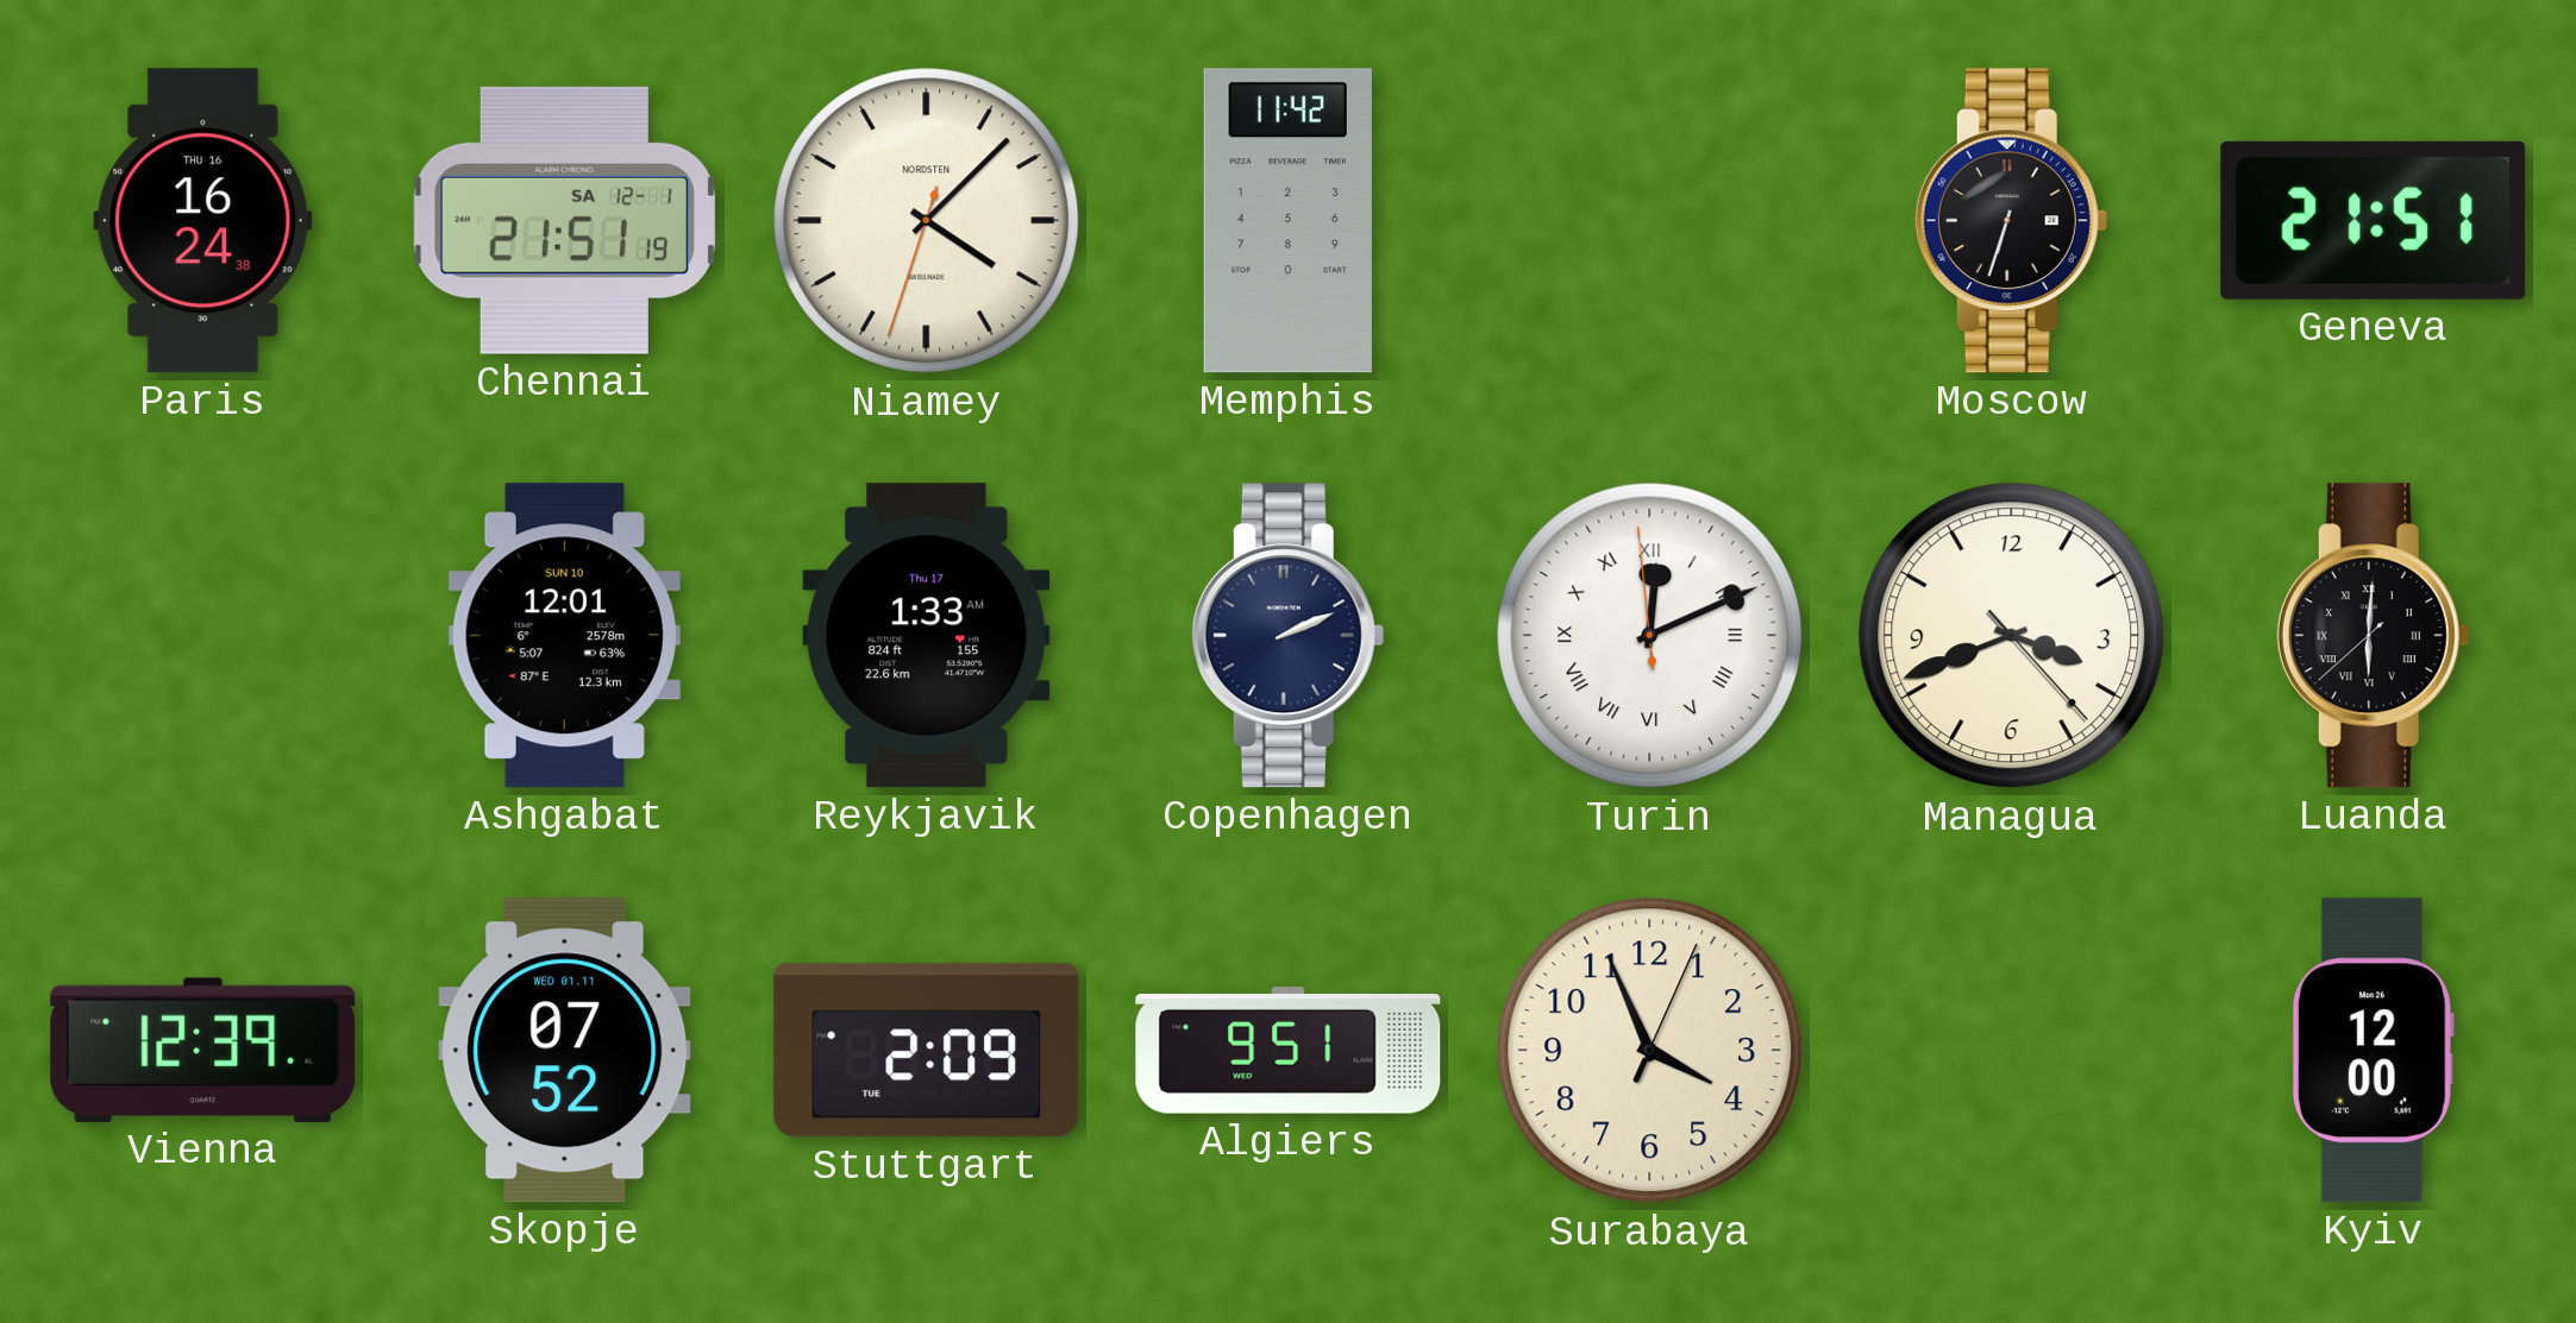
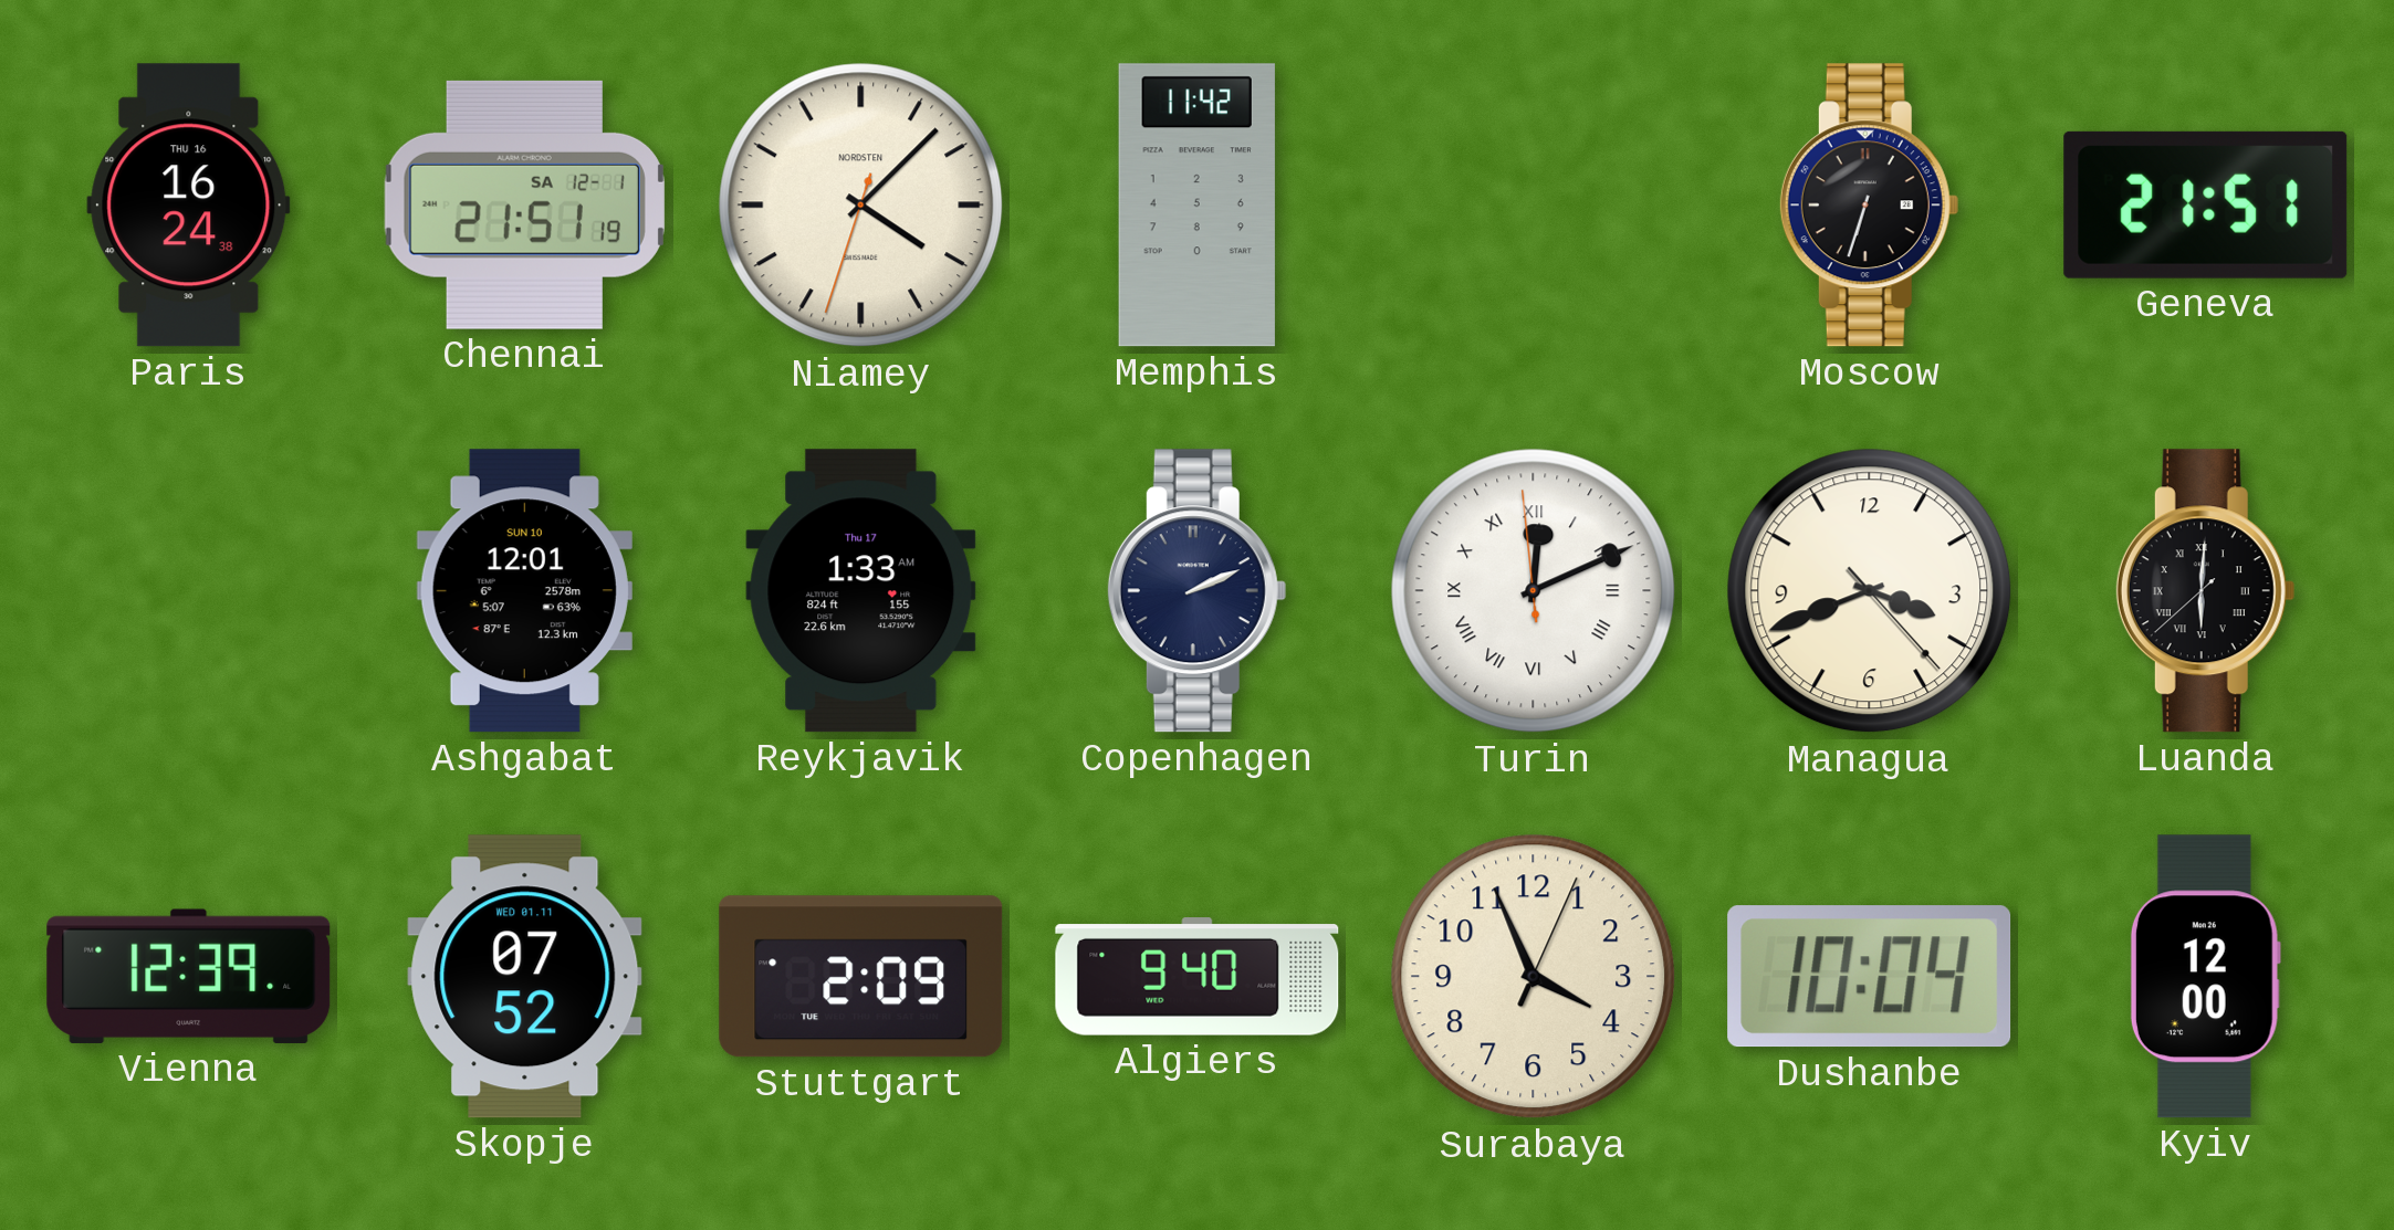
Algiers: 9:51 -> 9:40
Dushanbe: none -> 10:04
